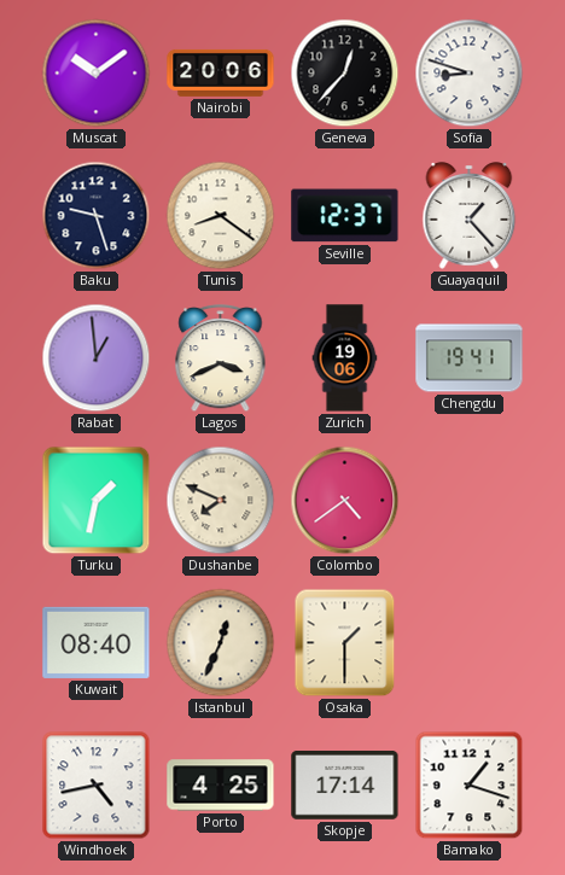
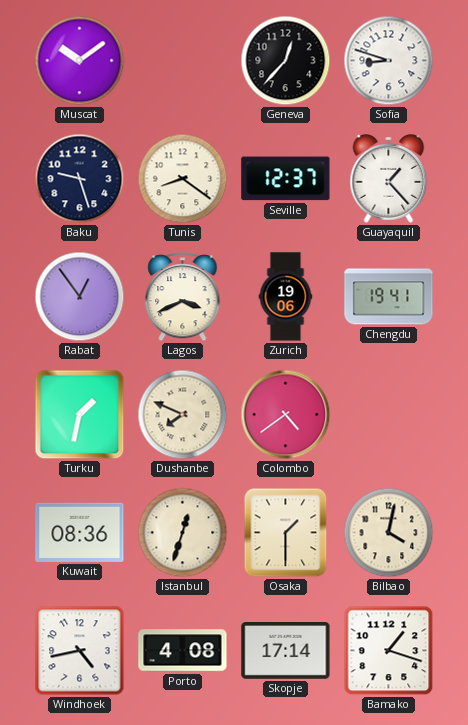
Nairobi: 20:06 -> none
Rabat: 12:59 -> 12:54
Kuwait: 08:40 -> 08:36
Istanbul: 12:34 -> 12:33
Bilbao: none -> 4:02
Porto: 4:25 -> 4:08
